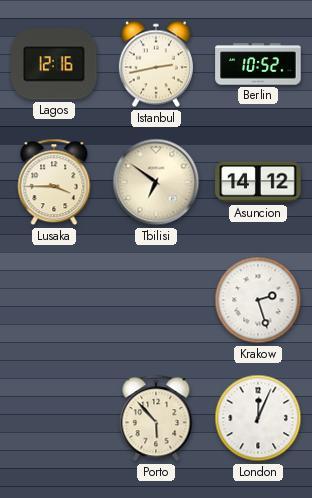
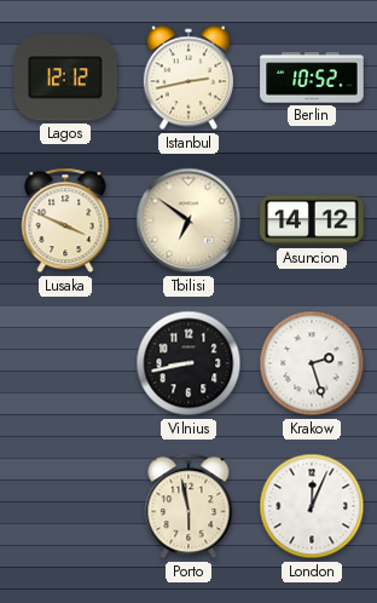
Lagos: 12:16 -> 12:12
Lusaka: 3:45 -> 3:49
Vilnius: none -> 8:43
Porto: 5:53 -> 5:58
